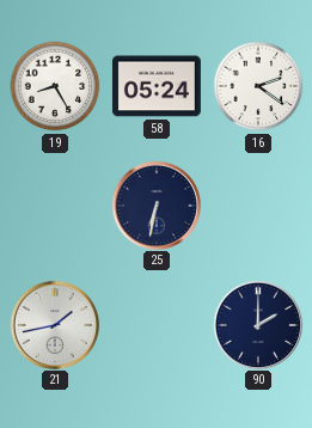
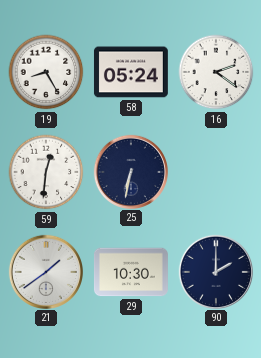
59: none -> 12:31
21: 1:43 -> 1:39
29: none -> 10:30
